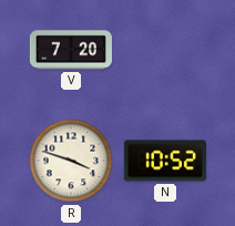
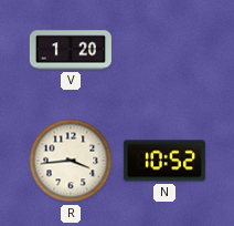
V: 7:20 -> 1:20
R: 3:48 -> 3:44
